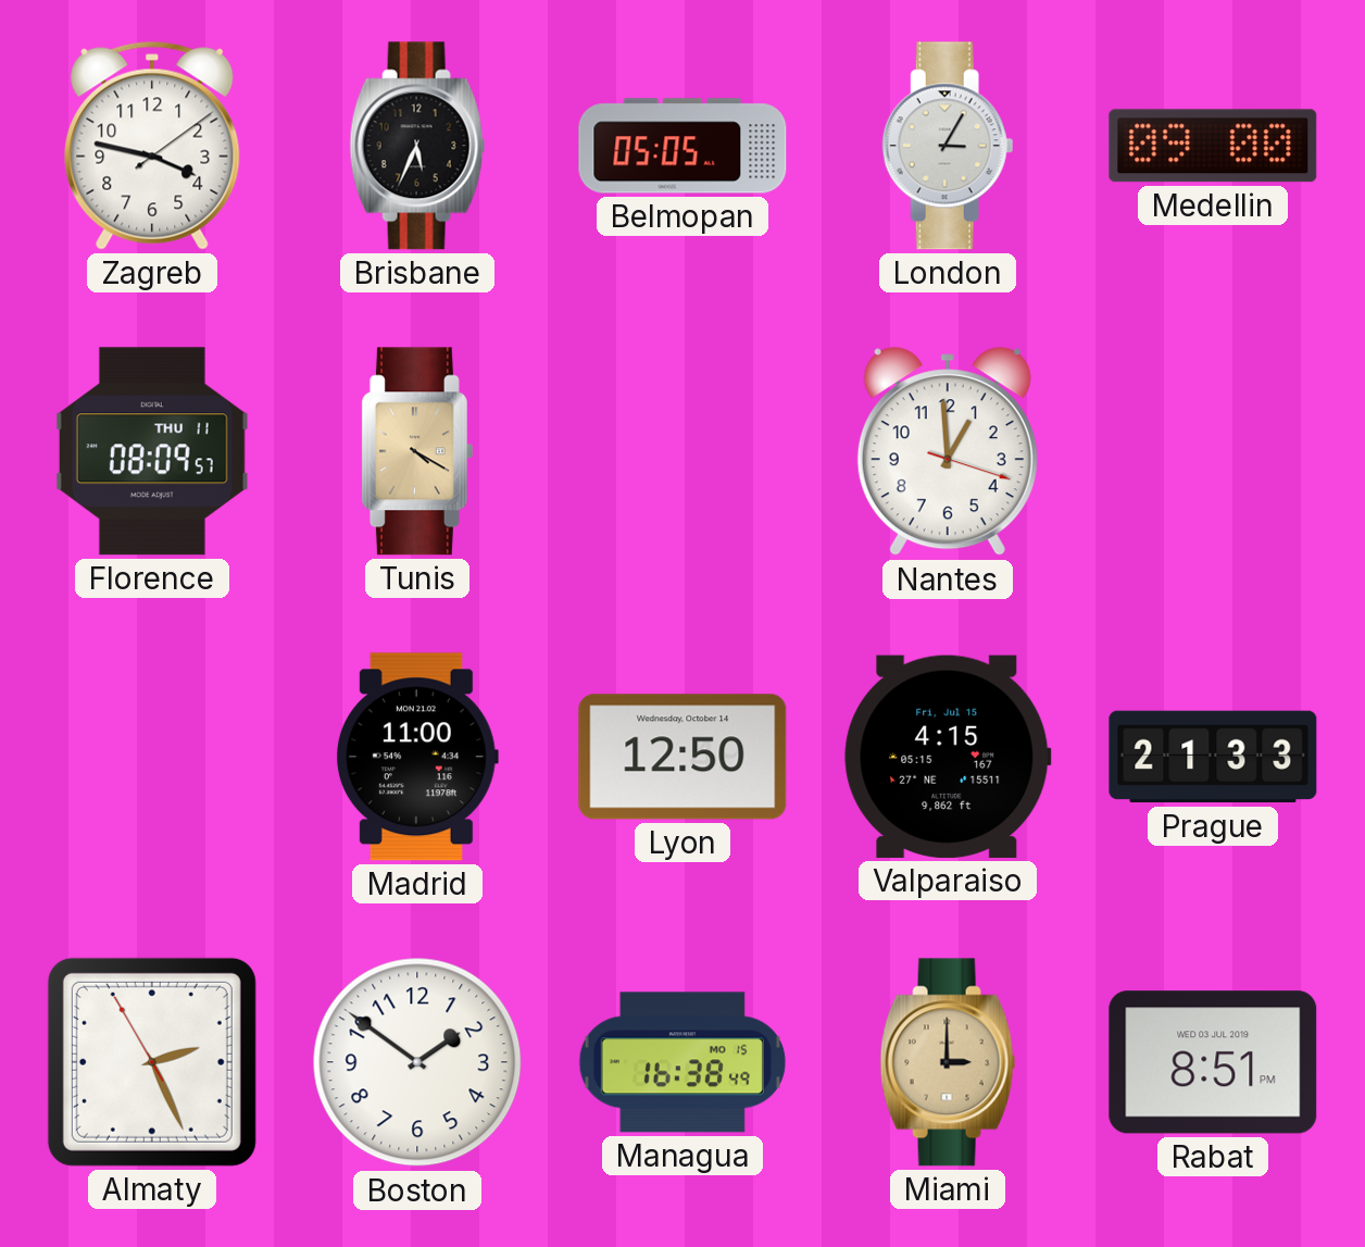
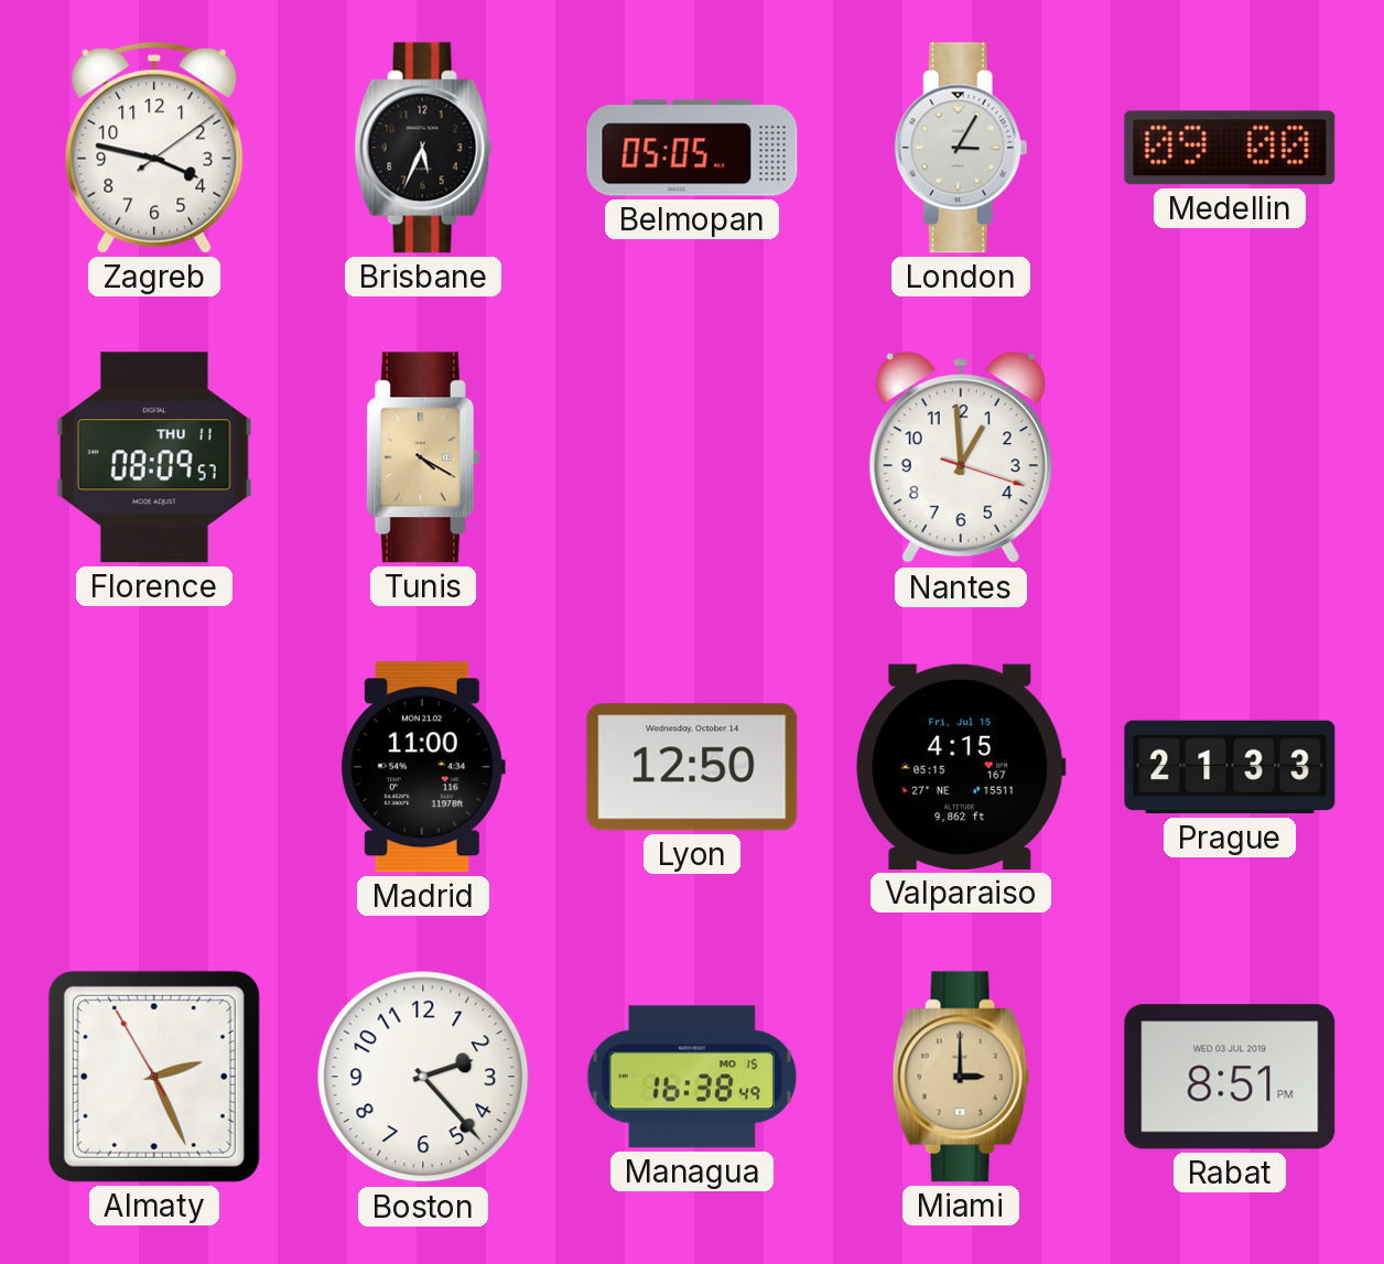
Boston: 1:51 -> 2:23
